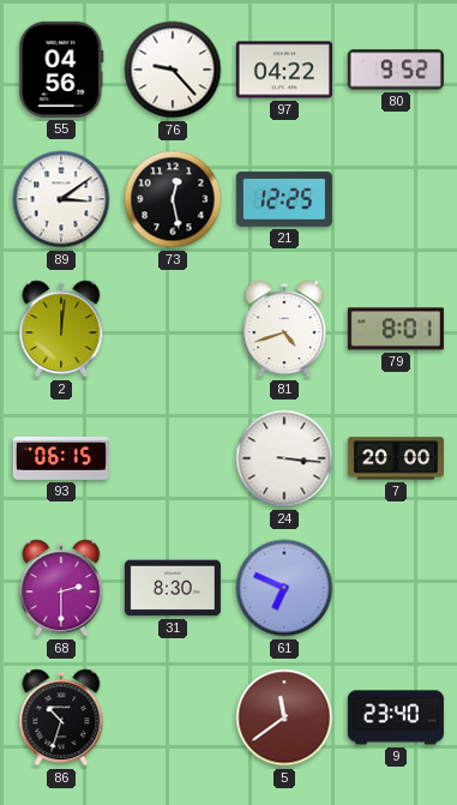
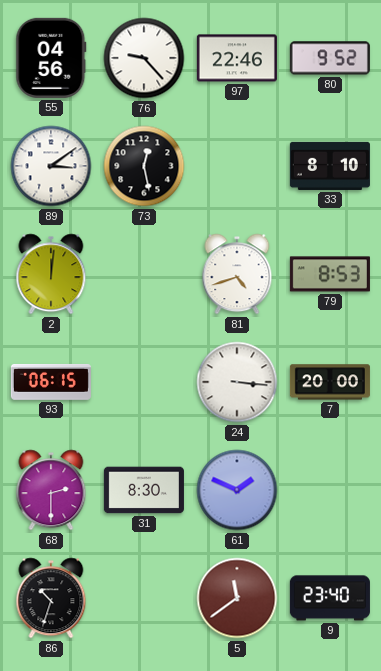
97: 04:22 -> 22:46
21: 12:25 -> none
33: none -> 8:10
79: 8:01 -> 8:53
61: 6:49 -> 1:49
